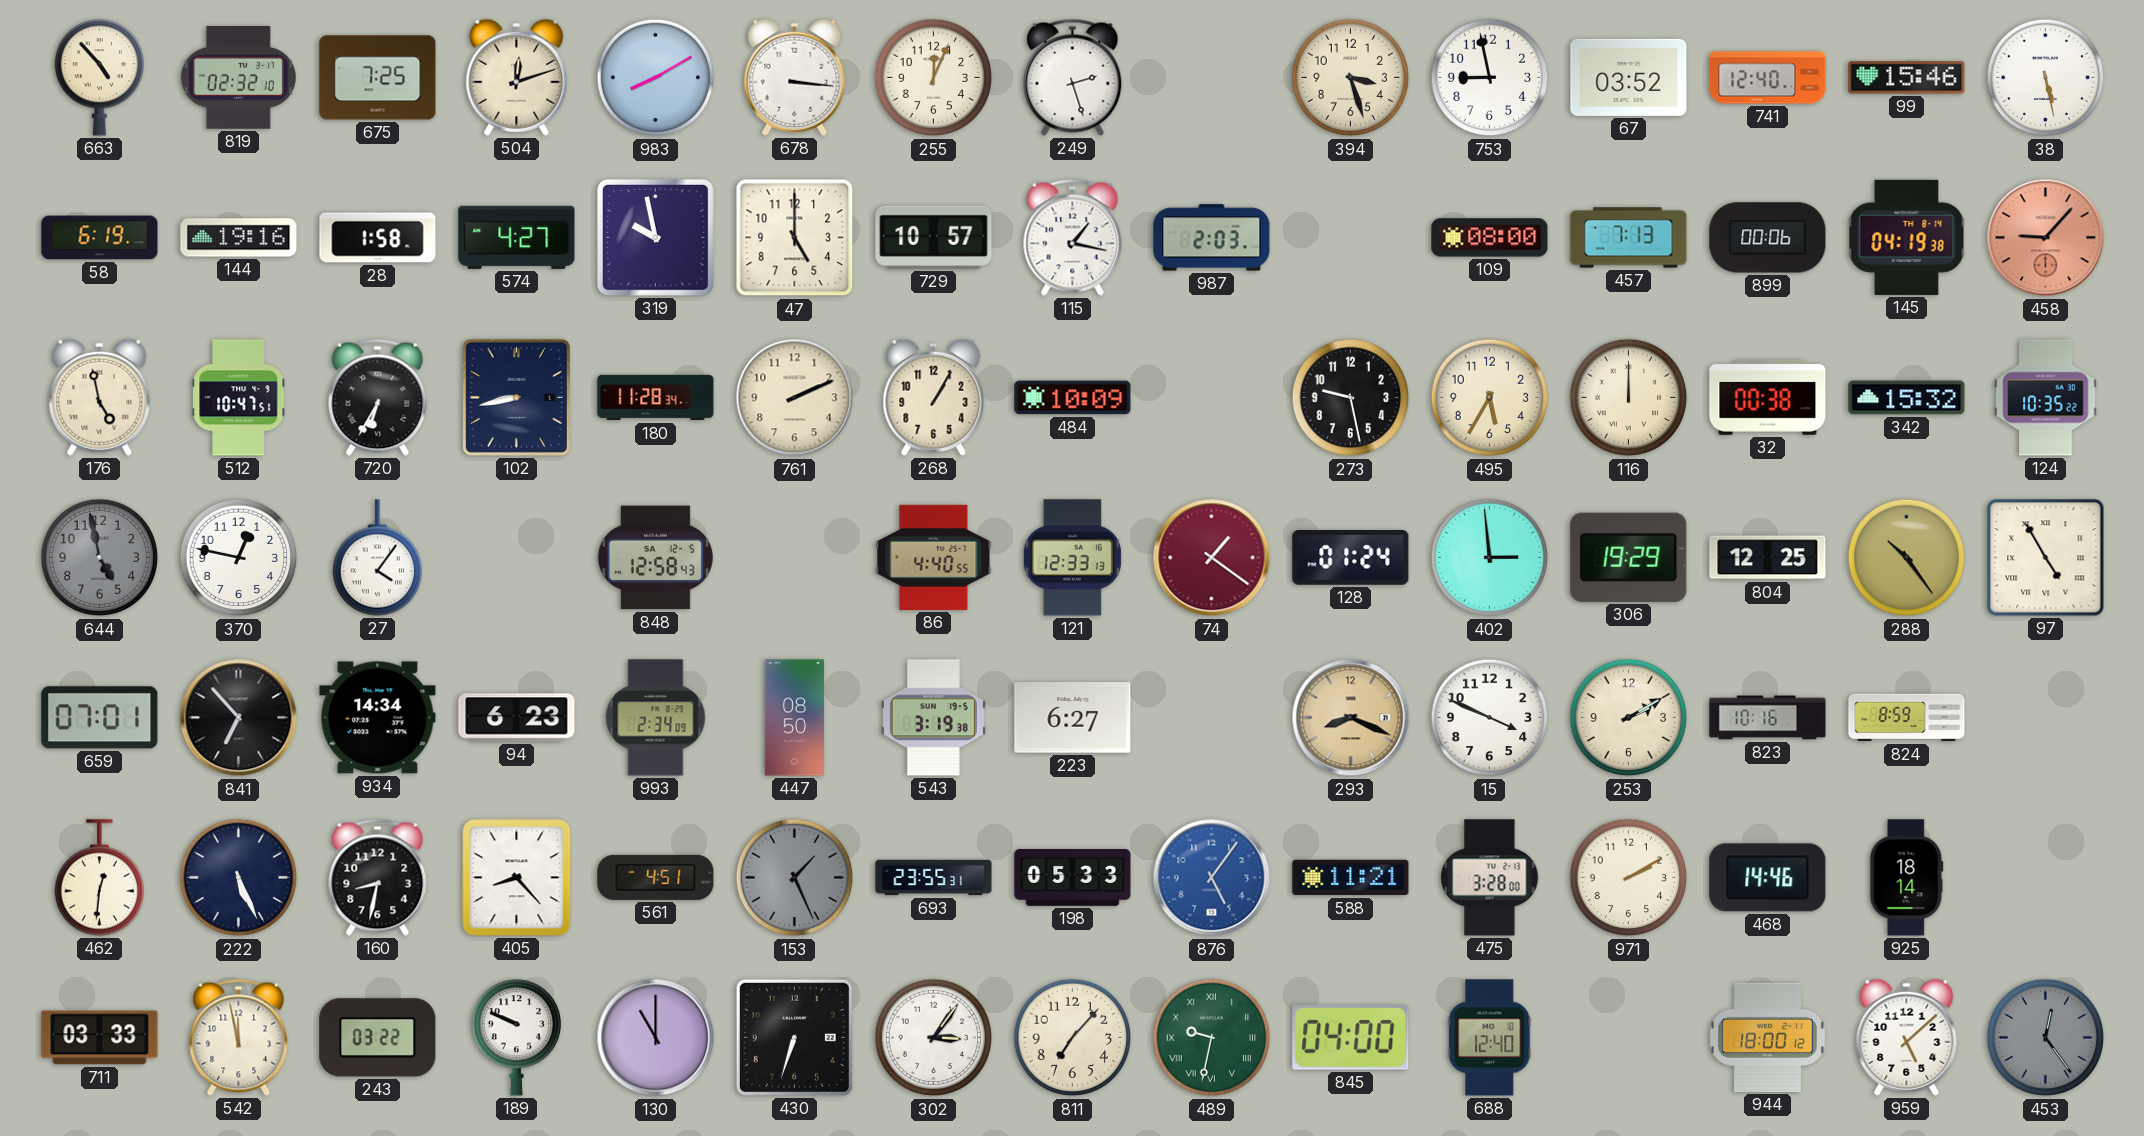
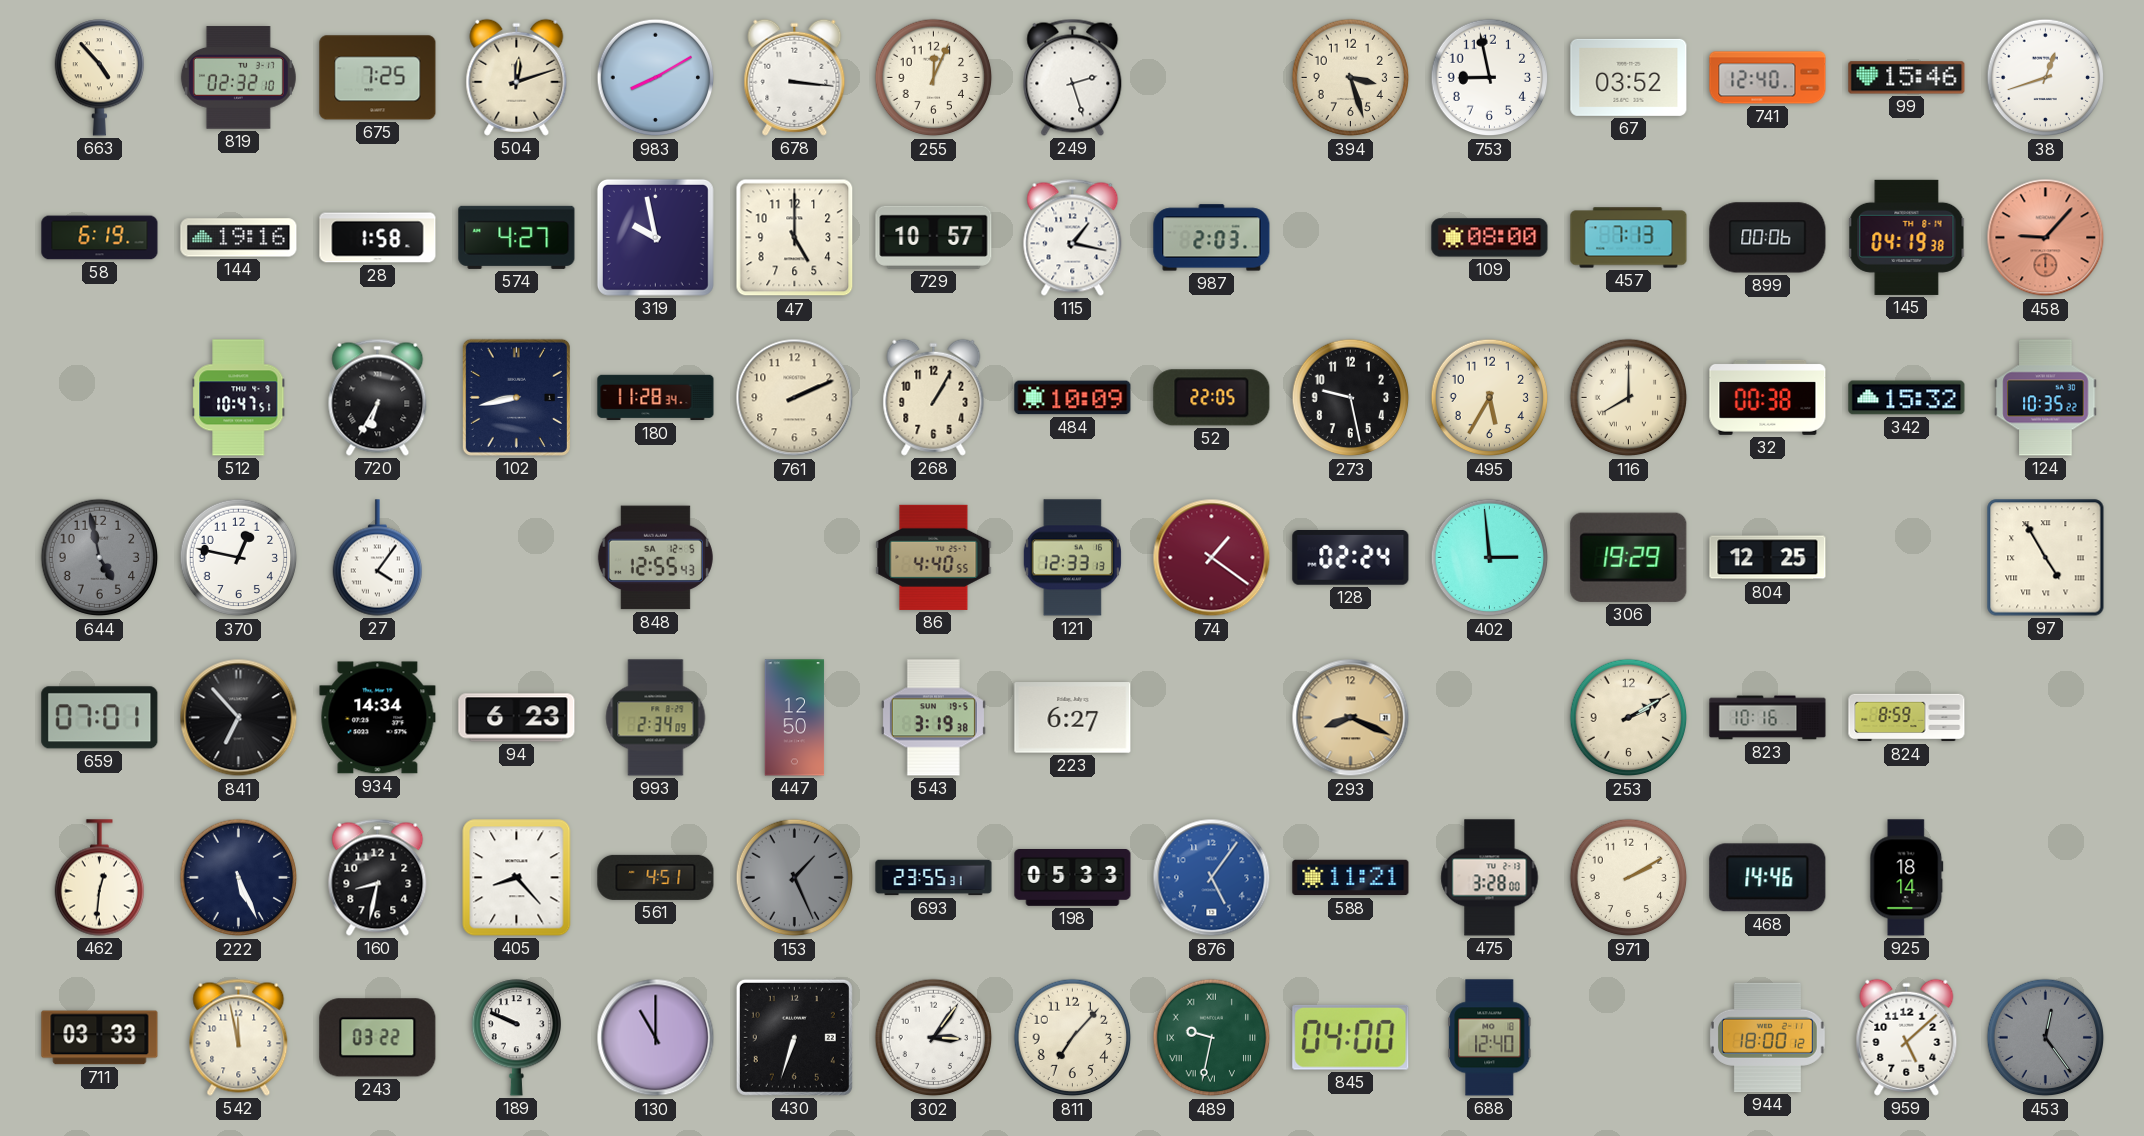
38: 5:28 -> 12:42
176: 4:58 -> none
52: none -> 22:05
116: 12:00 -> 8:00
848: 12:58 -> 12:55
128: 01:24 -> 02:24
288: 10:24 -> none
447: 08:50 -> 12:50
15: 3:49 -> none
